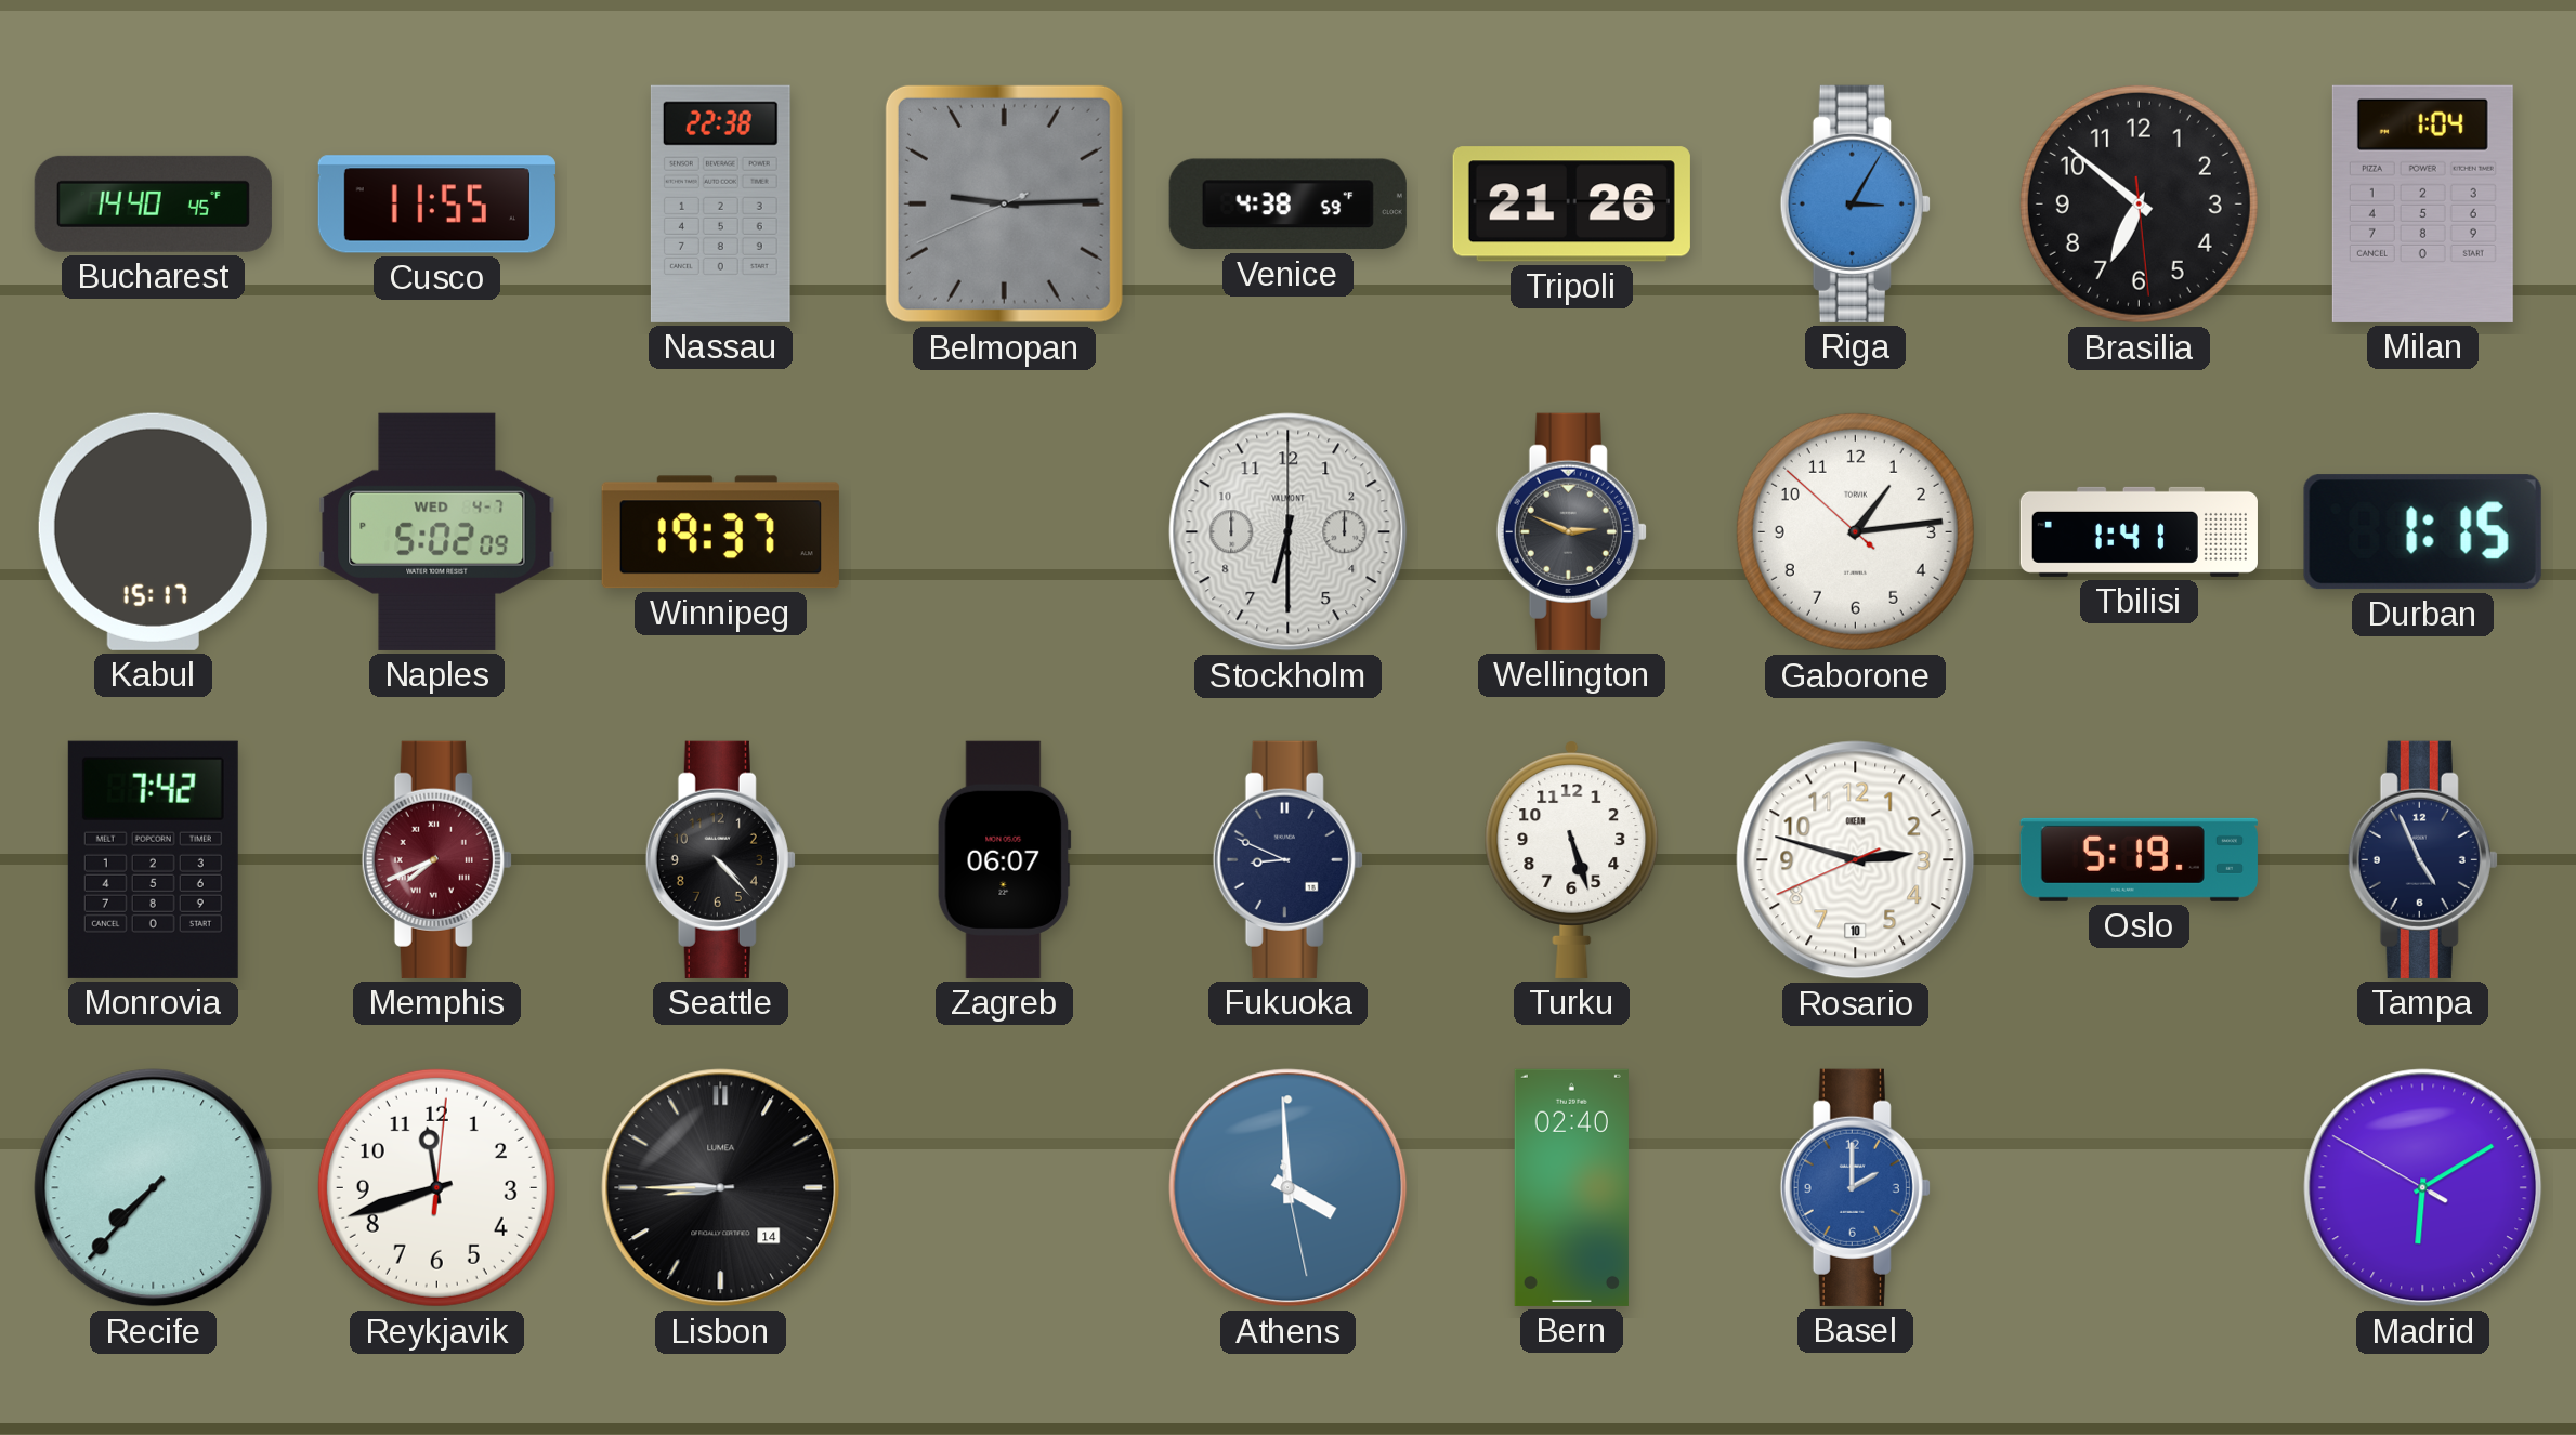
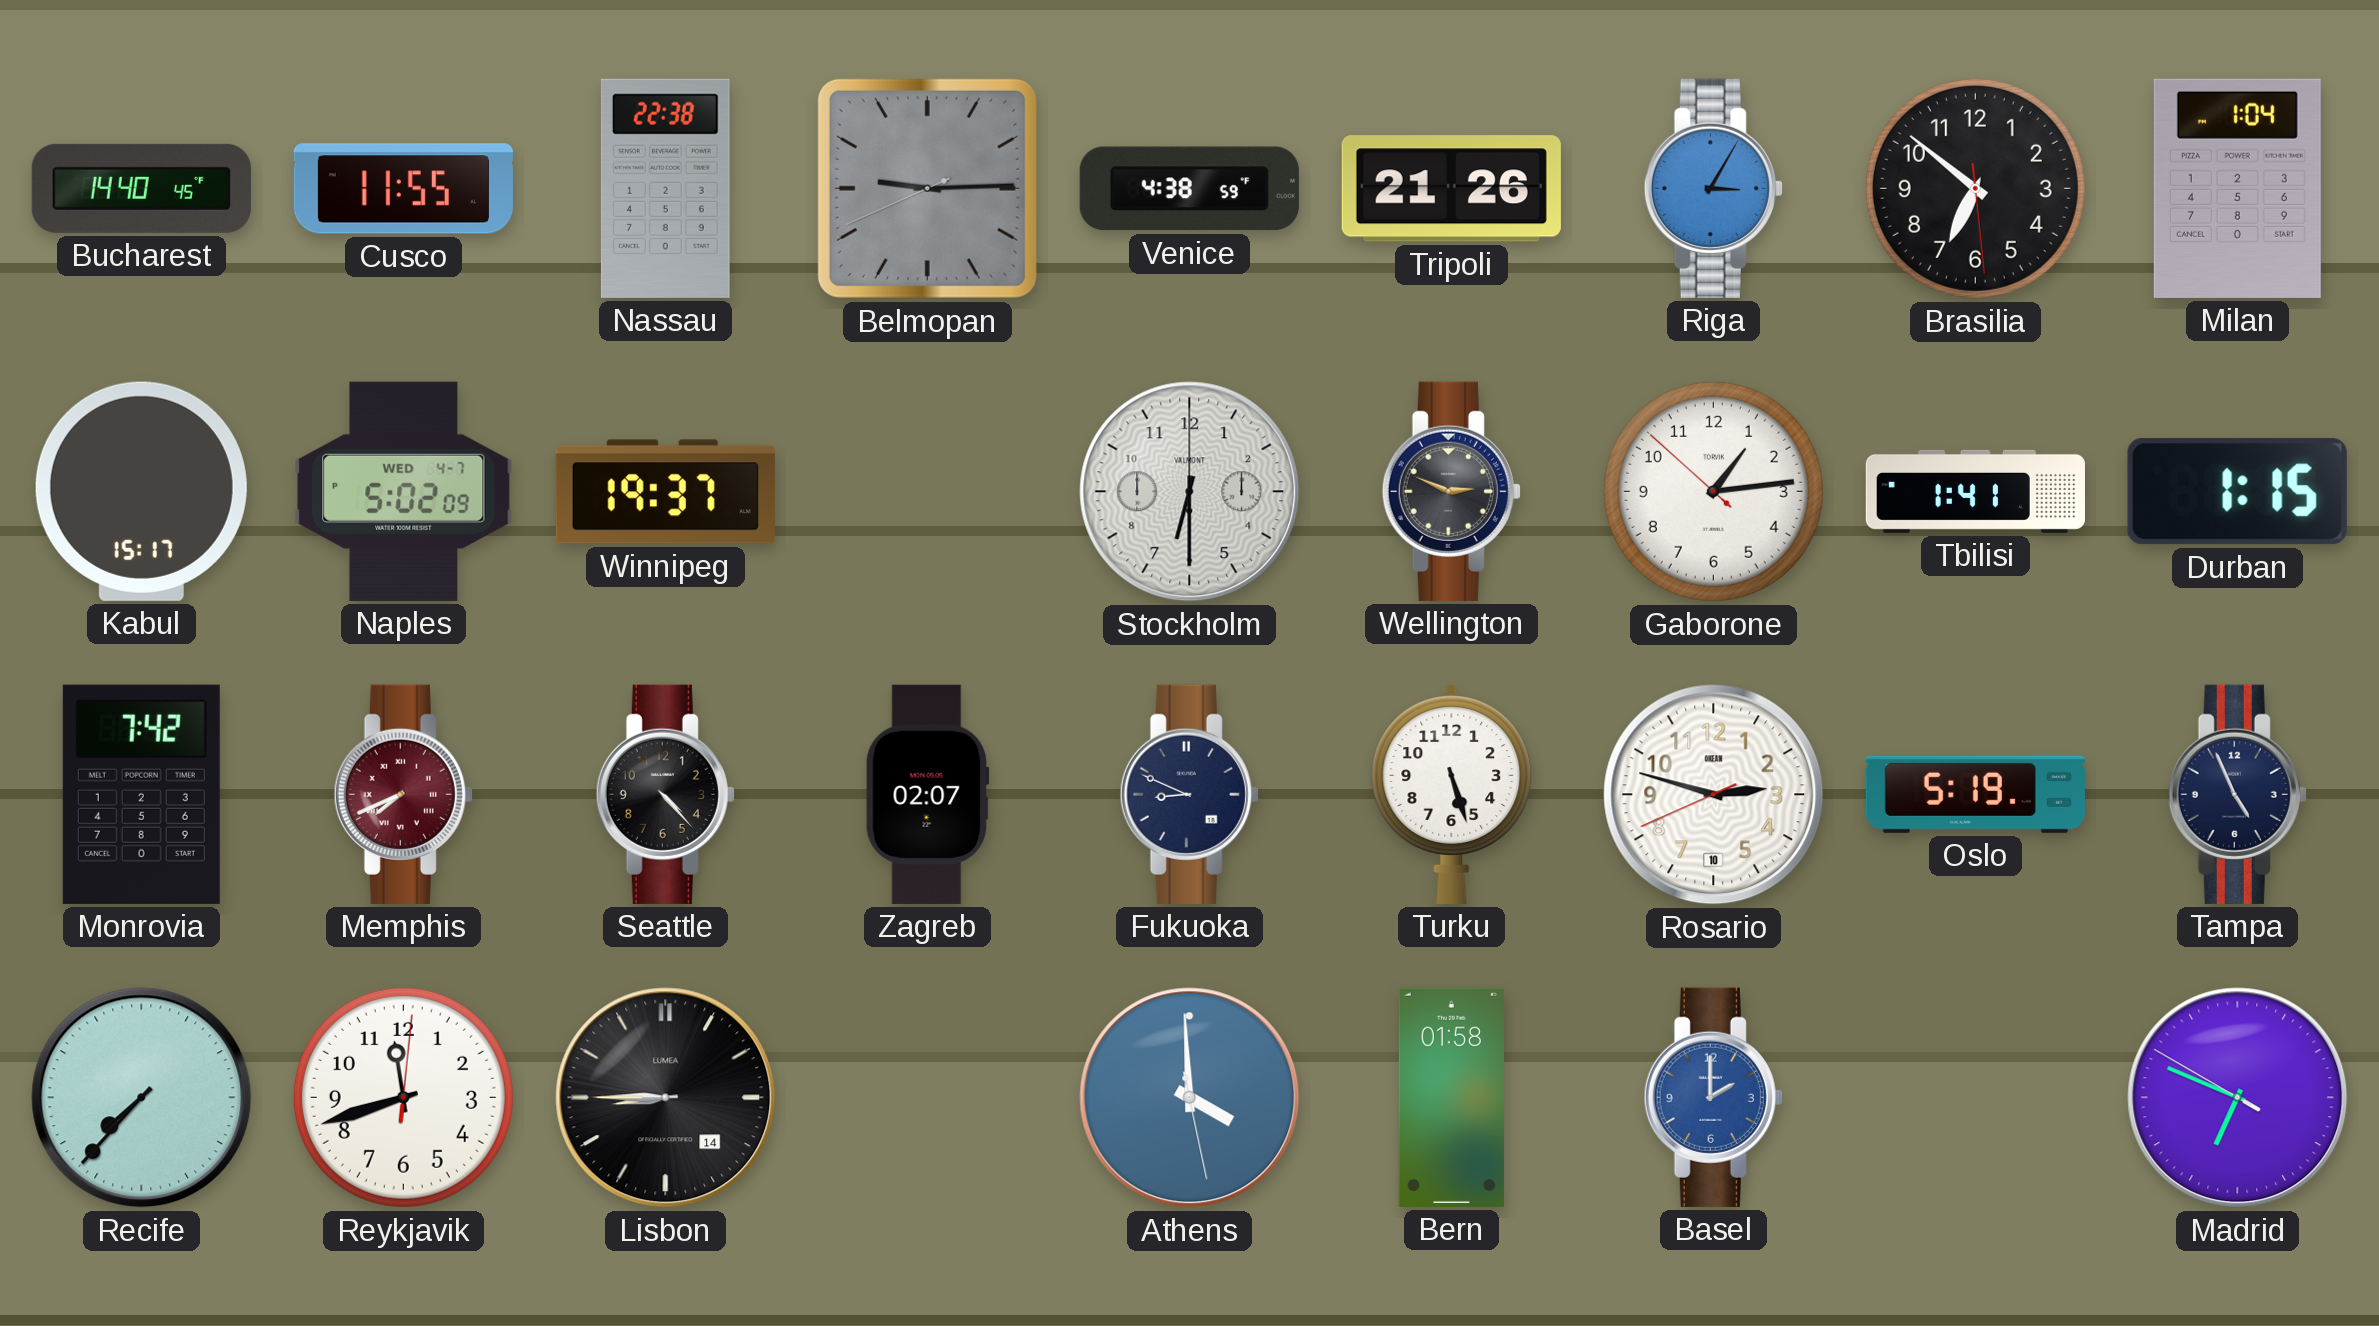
Zagreb: 06:07 -> 02:07
Bern: 02:40 -> 01:58
Madrid: 6:09 -> 6:48
